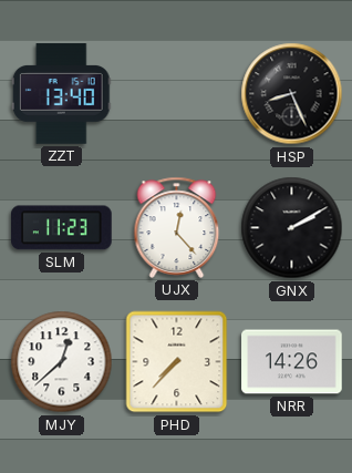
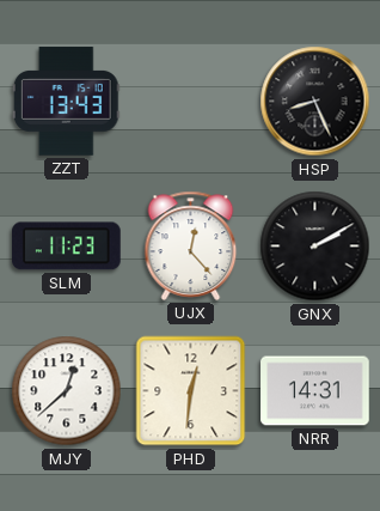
ZZT: 13:40 -> 13:43
PHD: 7:37 -> 12:31
NRR: 14:26 -> 14:31
